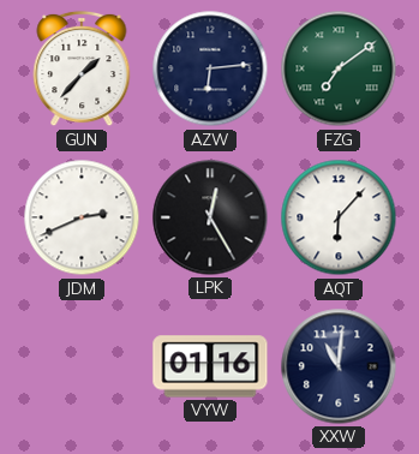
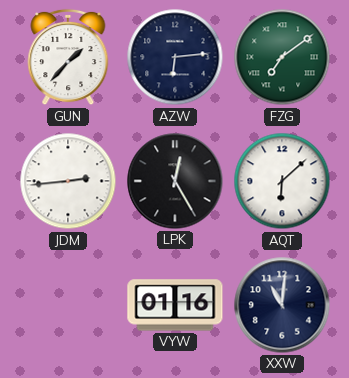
JDM: 2:41 -> 2:44
AQT: 6:07 -> 6:08
